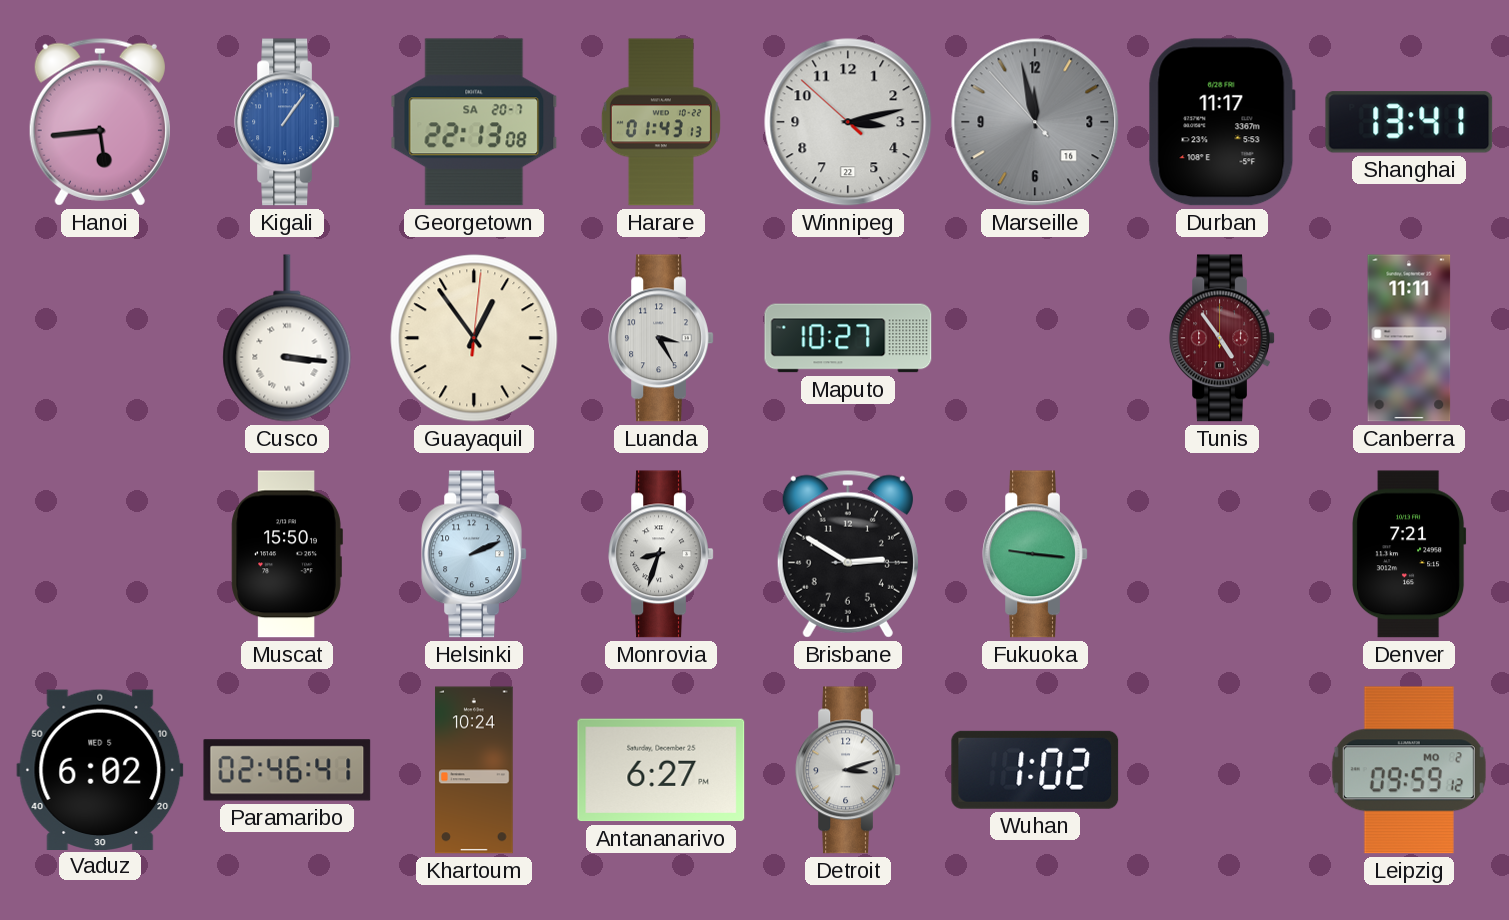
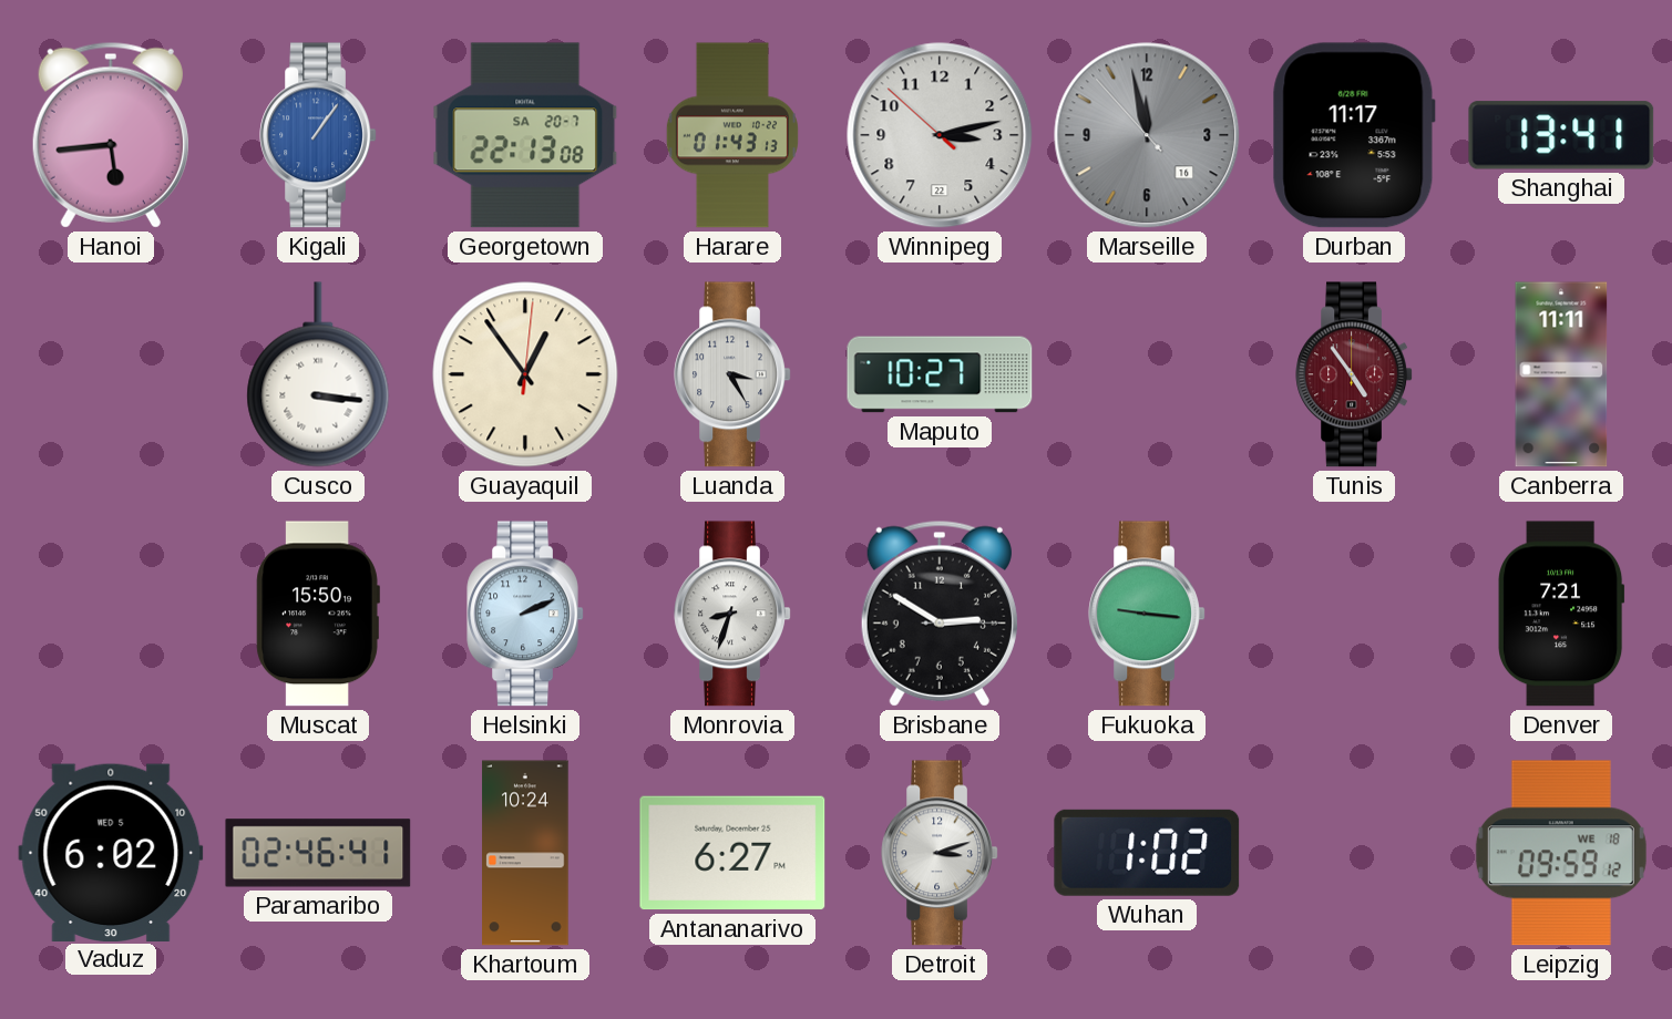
Leipzig date: MO 2 -> WE 18
